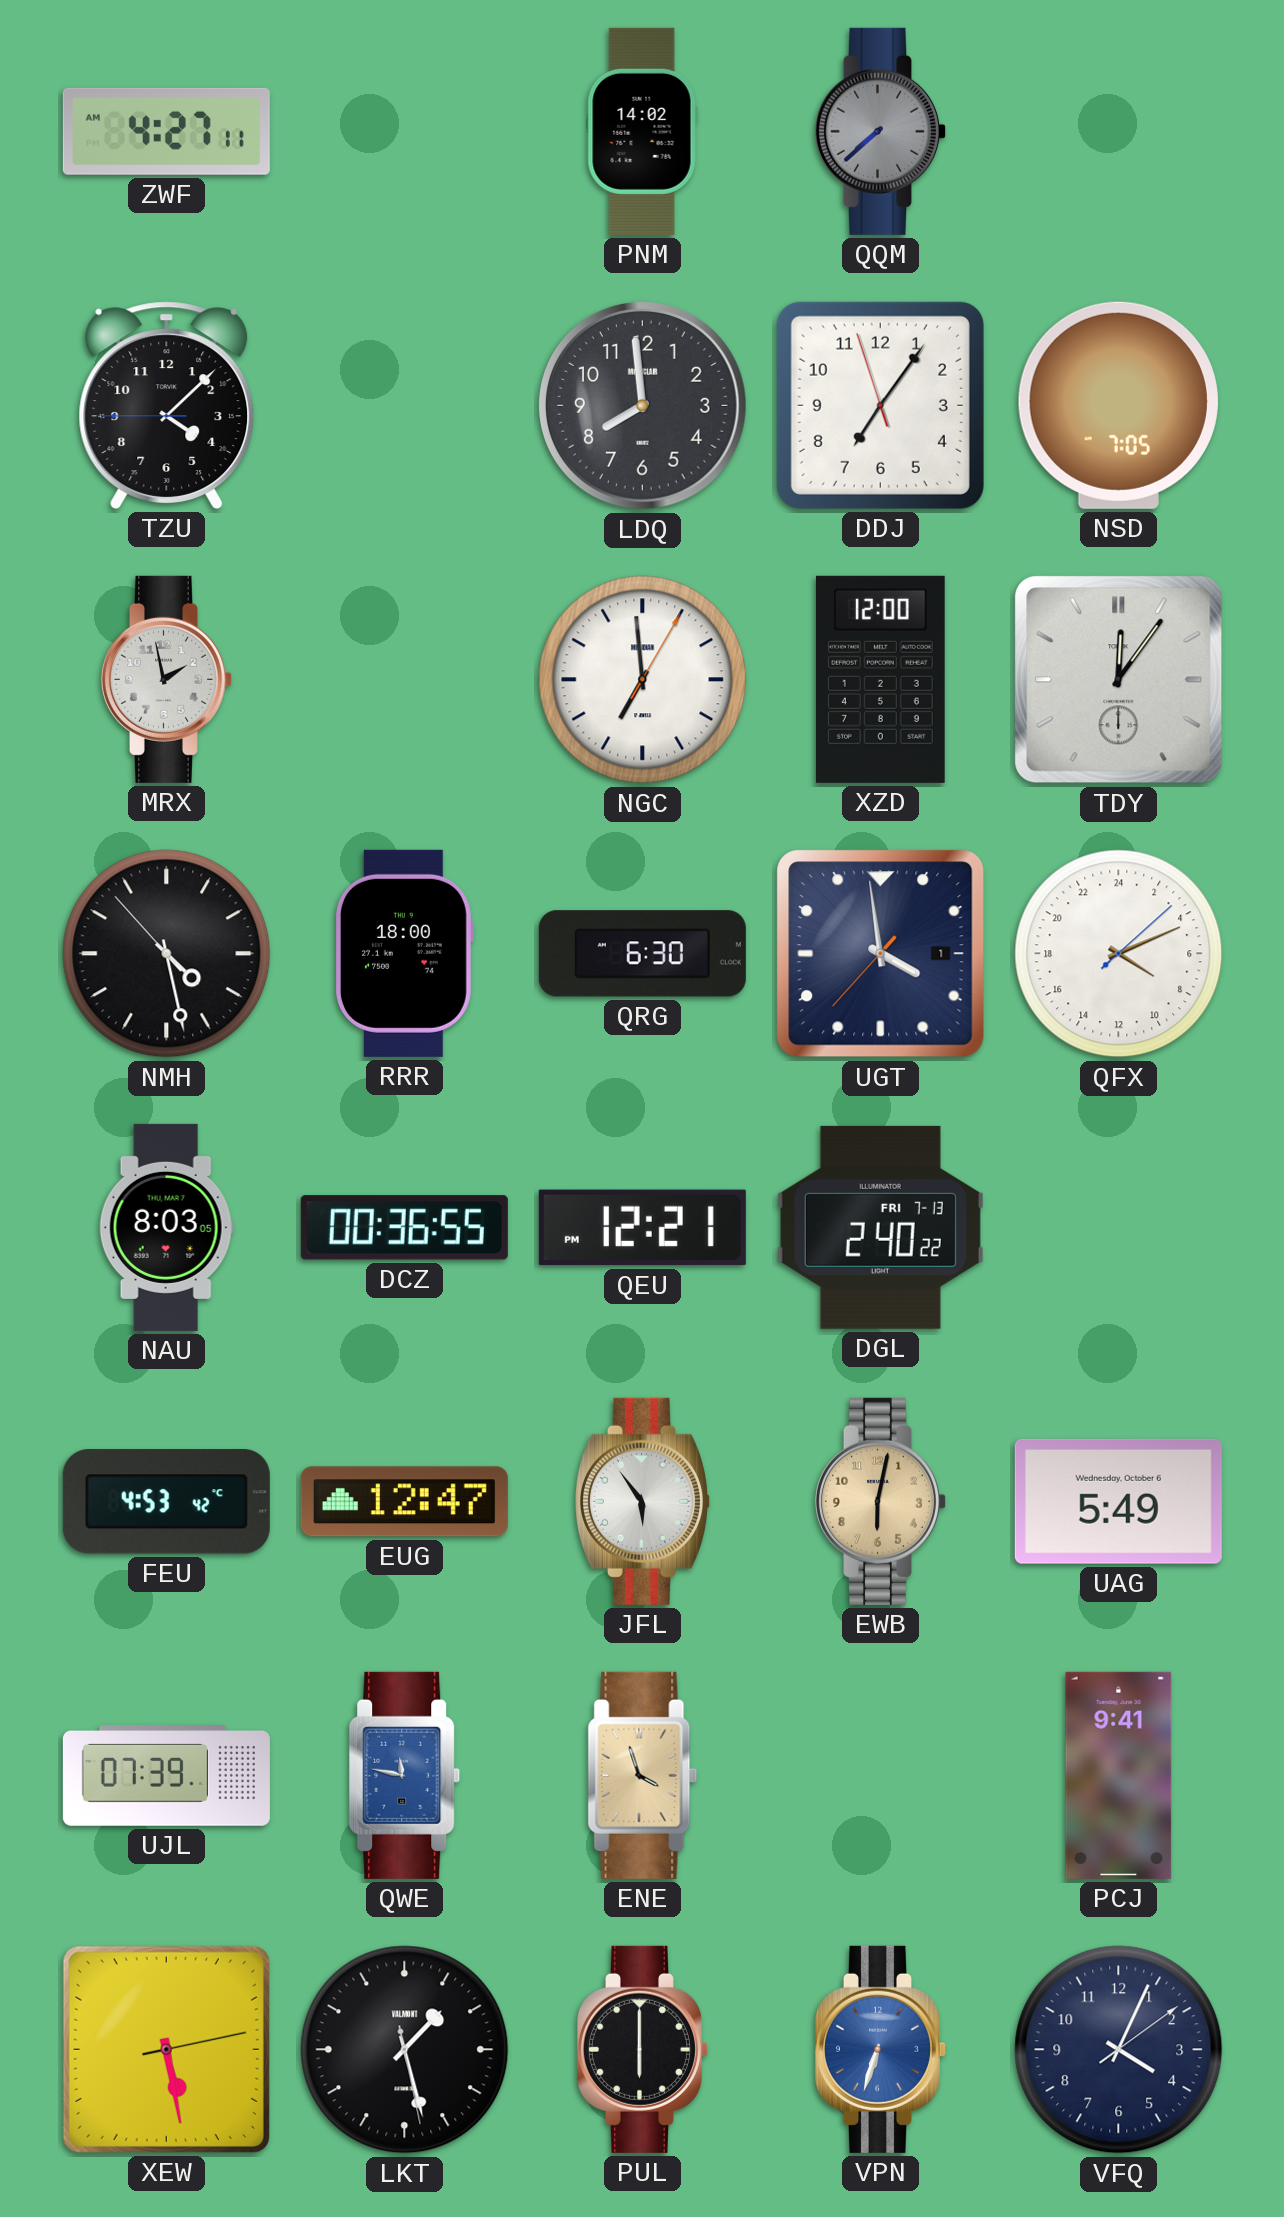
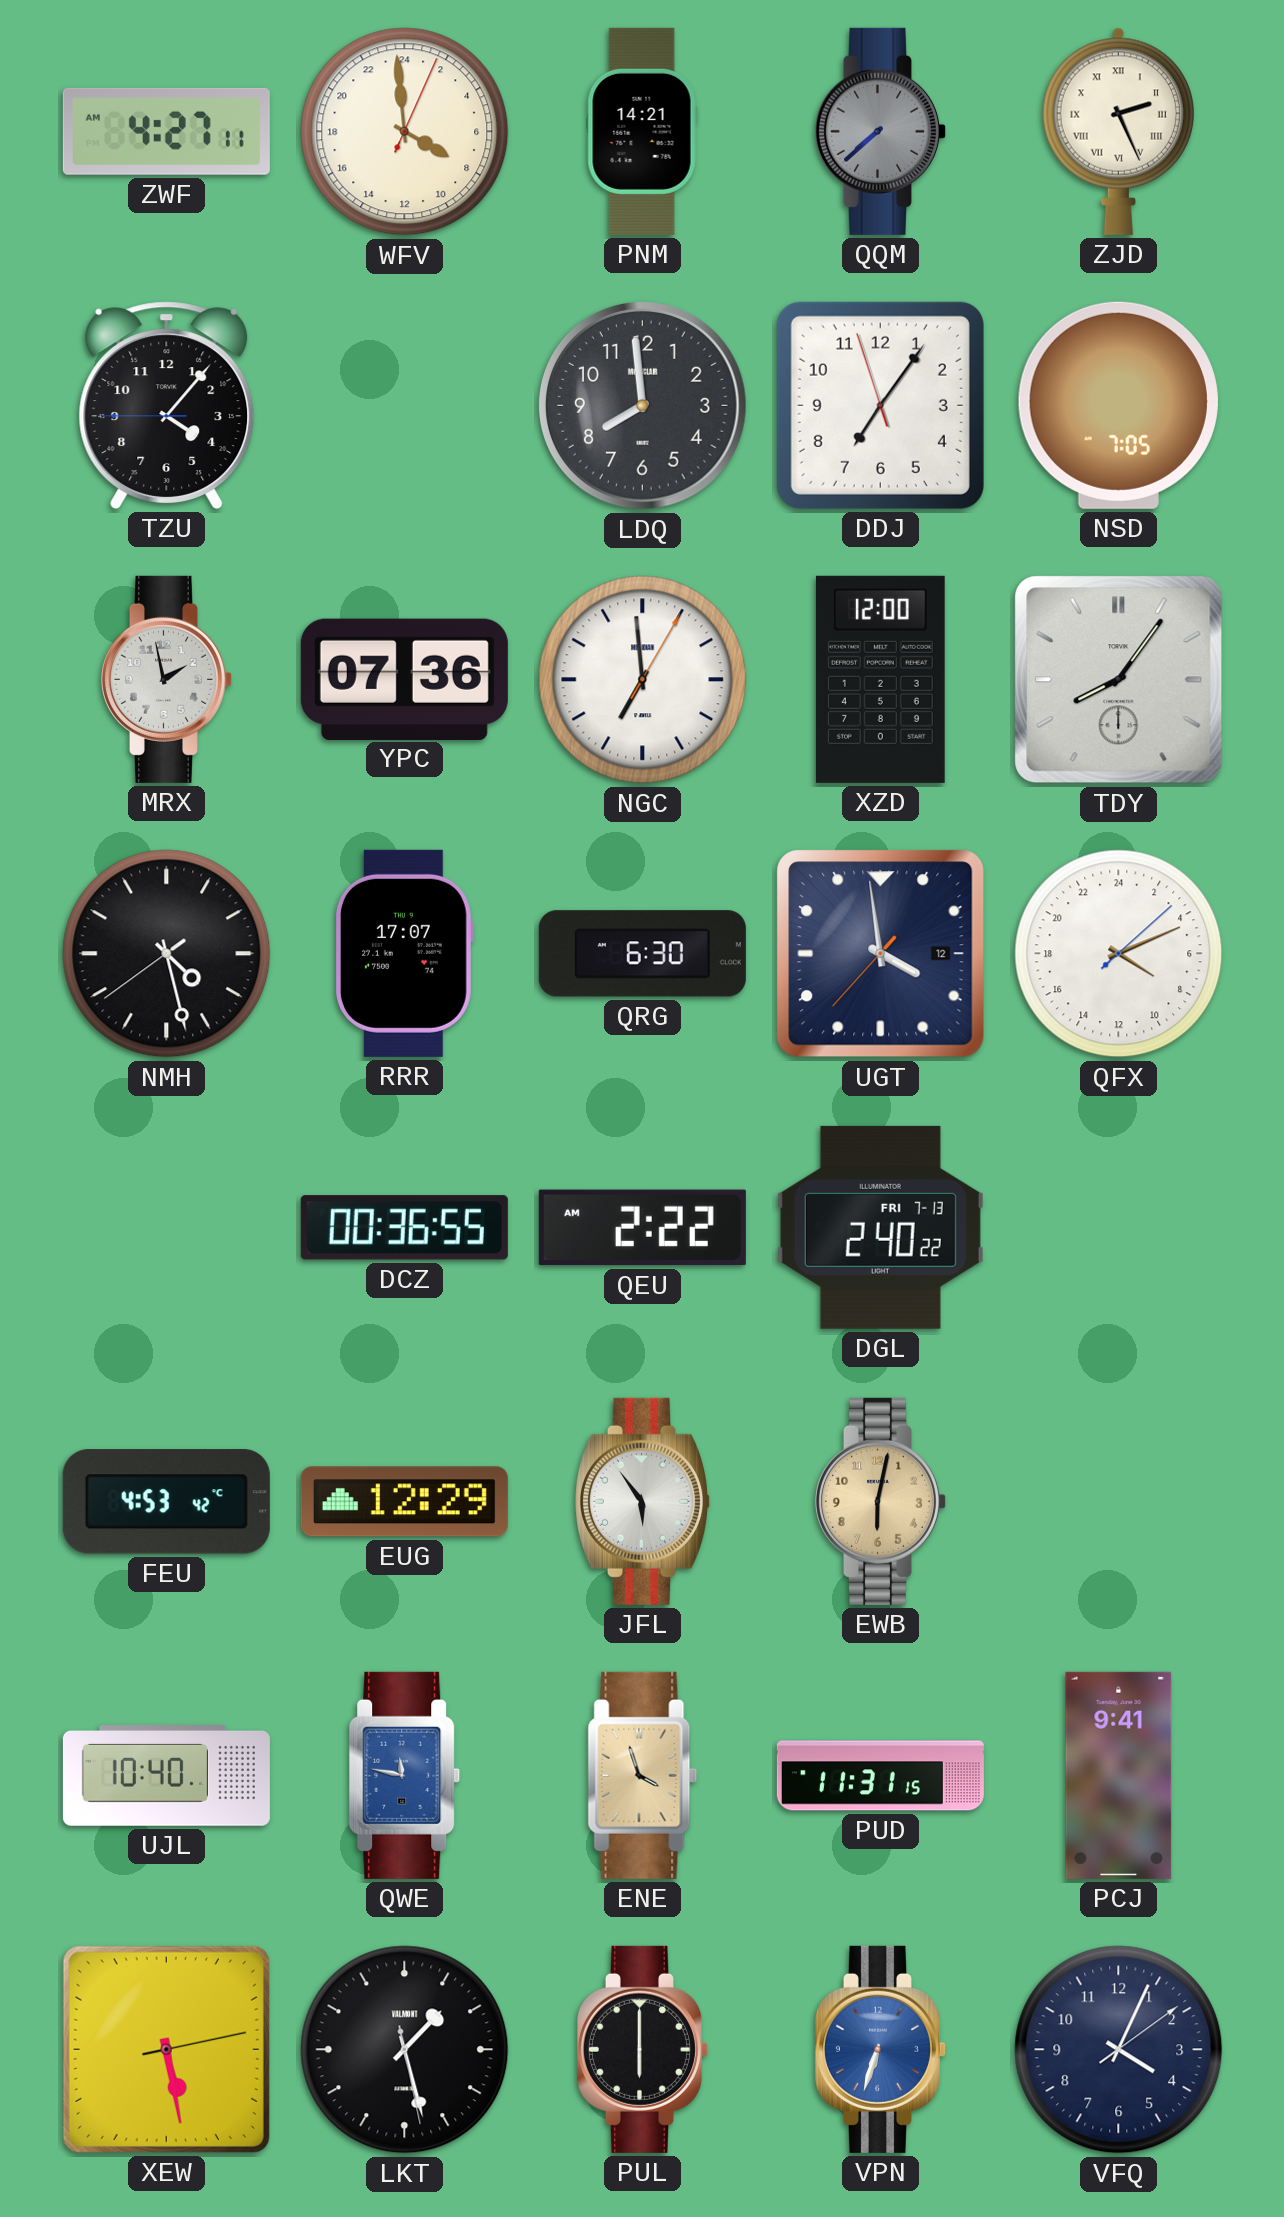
WFV: none -> 7:59
PNM: 14:02 -> 14:21
ZJD: none -> 2:26
TZU: 4:07 -> 4:06
YPC: none -> 07:36
TDY: 12:06 -> 8:06
NMH: 4:27:53 -> 4:27:39
RRR: 18:00 -> 17:07
UGT date: 1 -> 12
NAU: 8:03 -> none
QEU: 12:21 -> 2:22
EUG: 12:47 -> 12:29
UAG: 5:49 -> none
UJL: 07:39 -> 10:40
PUD: none -> 11:31
